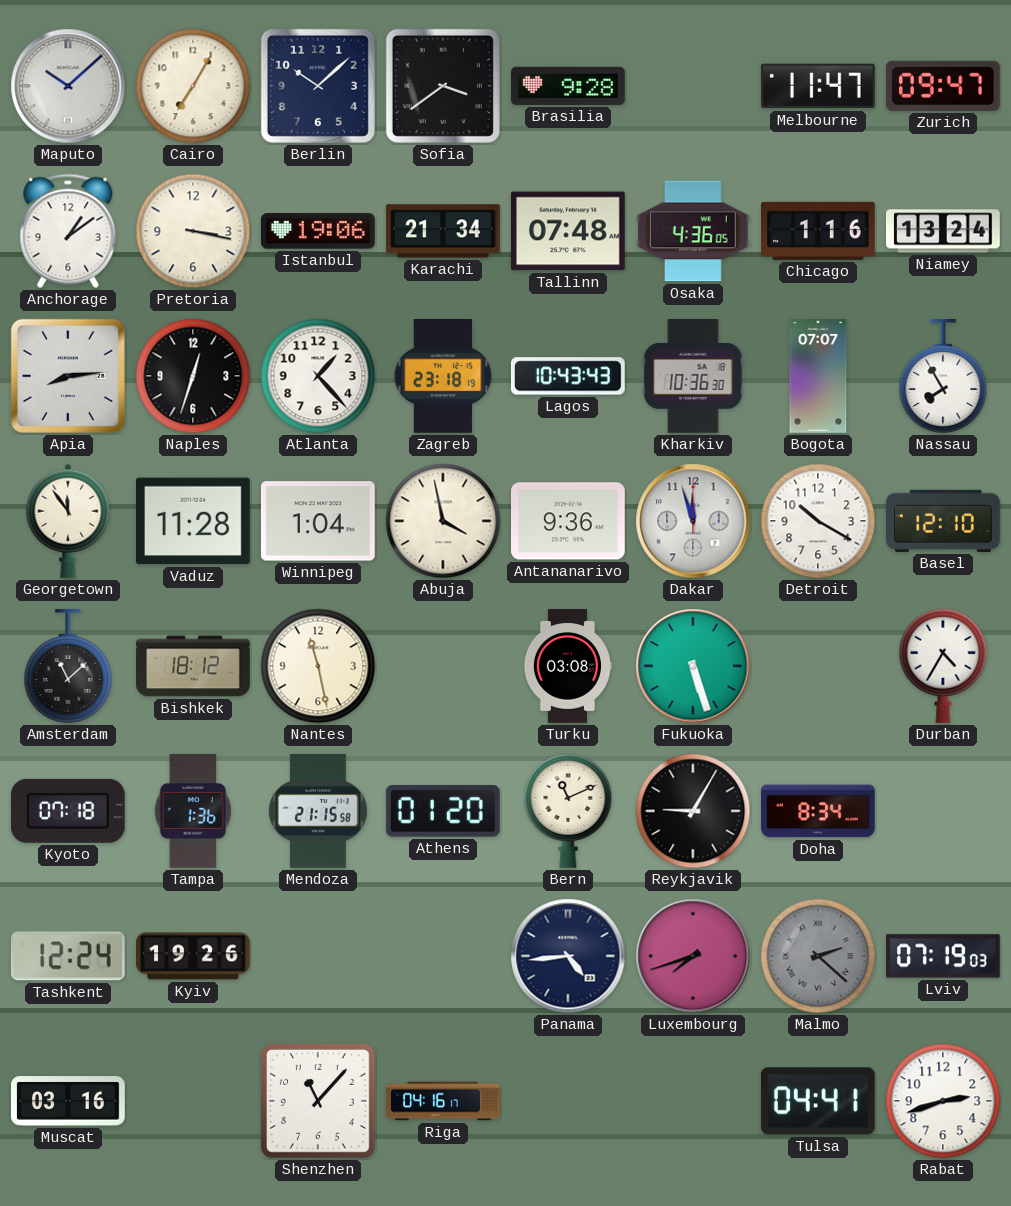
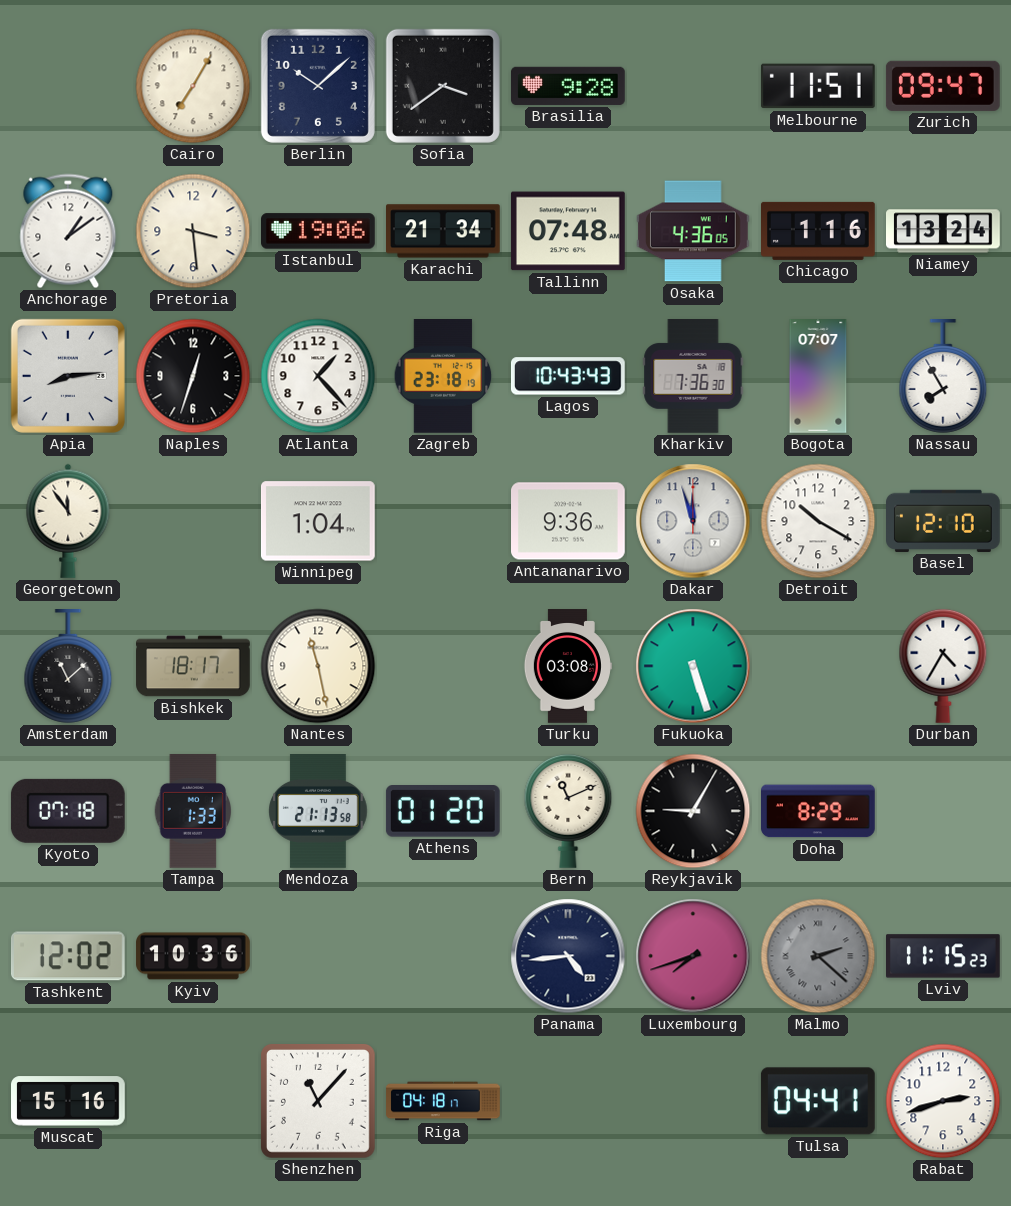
Maputo: 10:08 -> none
Melbourne: 11:47 -> 11:51
Pretoria: 3:17 -> 3:29
Kharkiv: 10:36 -> 7:36
Vaduz: 11:28 -> none
Abuja: 3:58 -> none
Bishkek: 18:12 -> 18:17
Tampa: 1:36 -> 1:33
Mendoza: 21:15 -> 21:13
Doha: 8:34 -> 8:29
Tashkent: 12:24 -> 12:02
Kyiv: 19:26 -> 10:36
Lviv: 07:19 -> 11:15
Muscat: 03:16 -> 15:16
Riga: 04:16 -> 04:18
